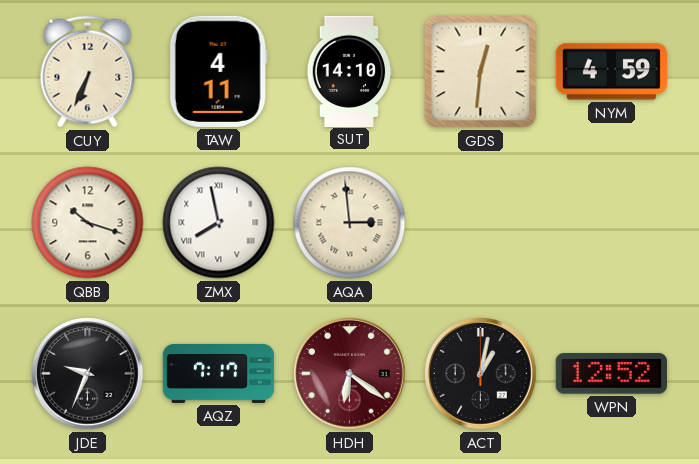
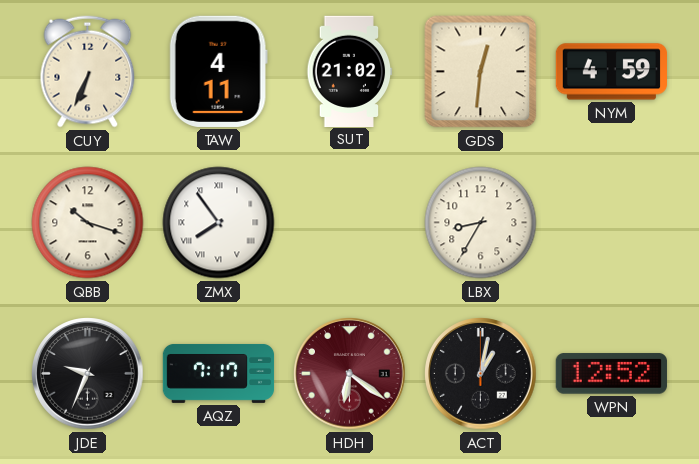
SUT: 14:10 -> 21:02
ZMX: 7:58 -> 7:54
AQA: 2:59 -> none
LBX: none -> 8:35
